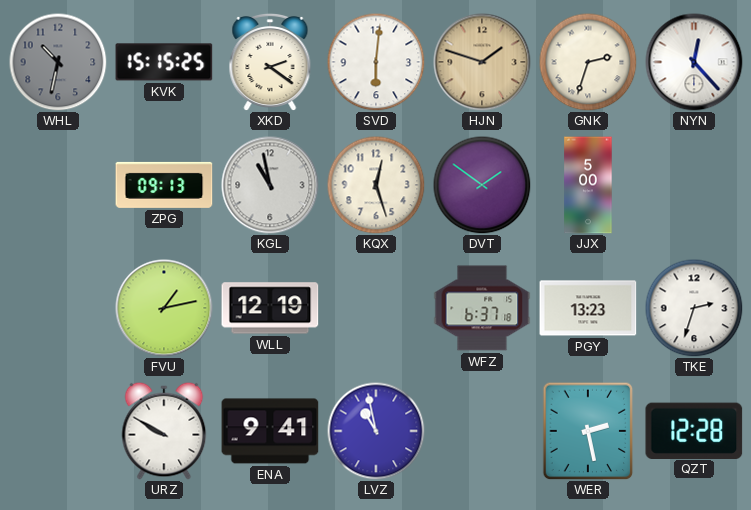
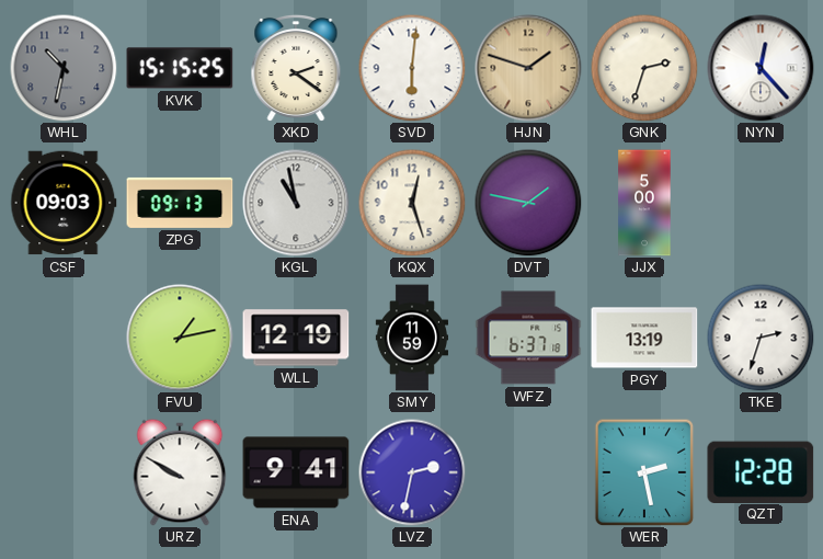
CSF: none -> 09:03
DVT: 1:51 -> 1:47
SMY: none -> 11:59
PGY: 13:23 -> 13:19
LVZ: 10:58 -> 2:32
